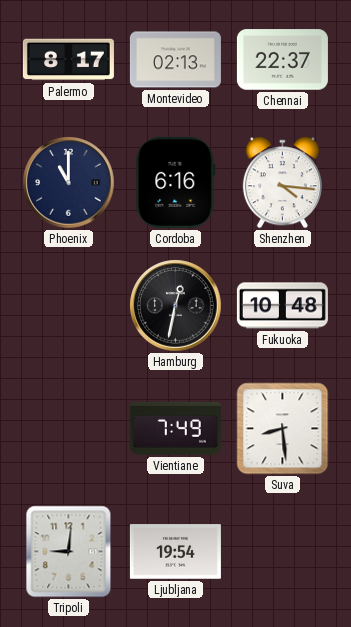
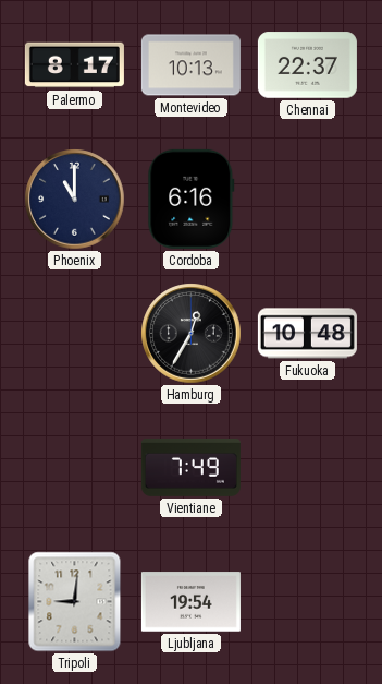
Montevideo: 02:13 -> 10:13
Shenzhen: 4:16 -> none
Hamburg: 12:32 -> 12:35
Suva: 8:29 -> none
